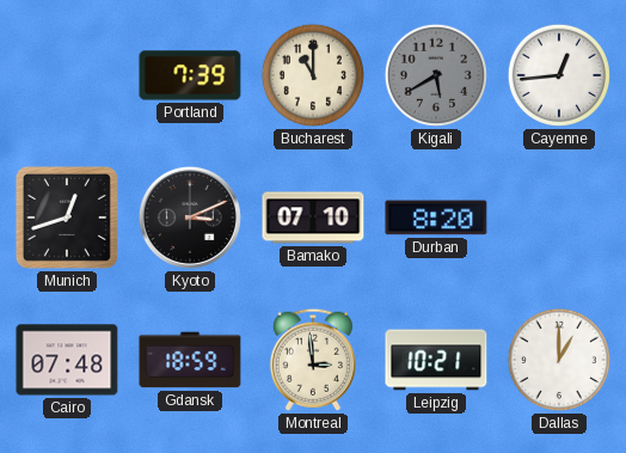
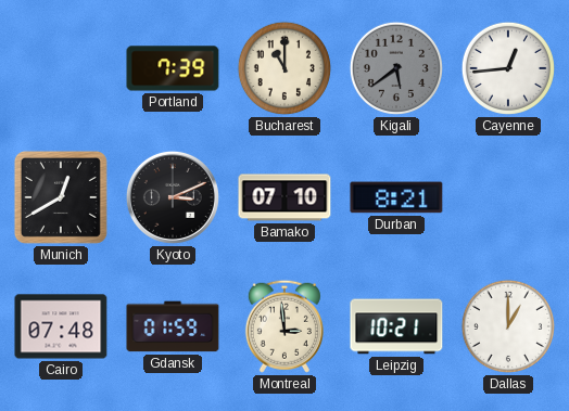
Kigali: 5:40 -> 5:39
Munich: 12:42 -> 12:40
Durban: 8:20 -> 8:21
Gdansk: 18:59 -> 01:59
